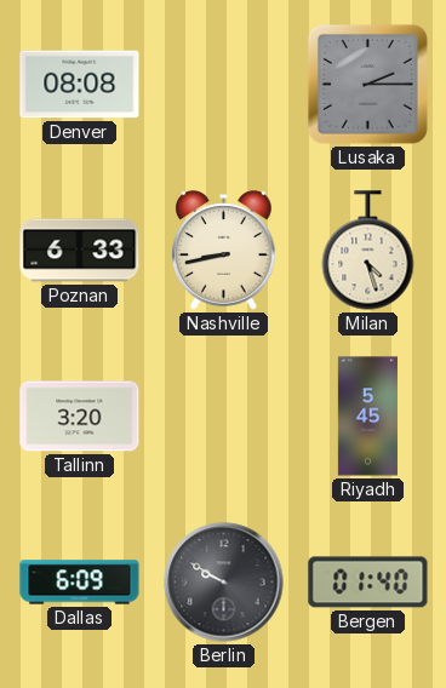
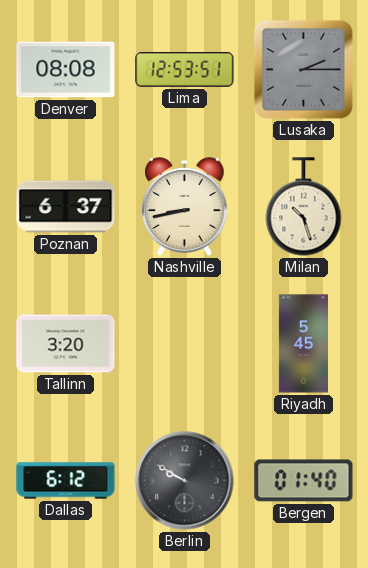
Lima: none -> 12:53
Poznan: 6:33 -> 6:37
Milan: 4:27 -> 10:27
Dallas: 6:09 -> 6:12
